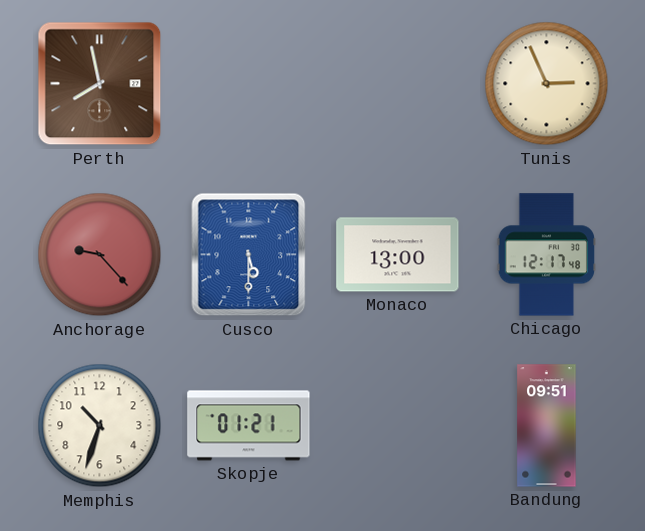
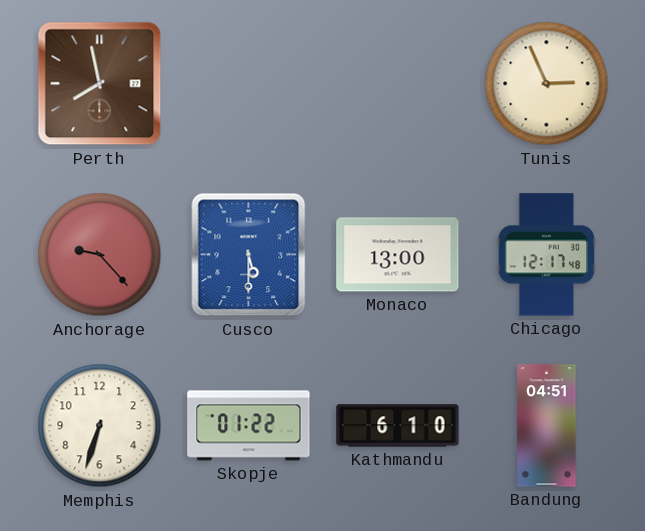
Memphis: 10:33 -> 6:33
Skopje: 01:21 -> 01:22
Kathmandu: none -> 6:10
Bandung: 09:51 -> 04:51
